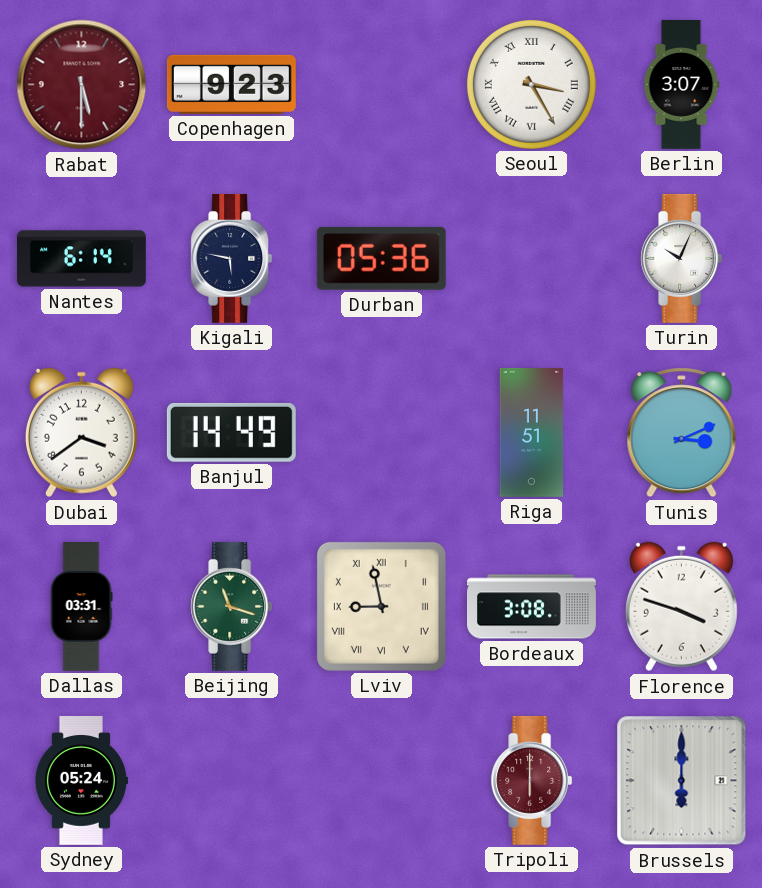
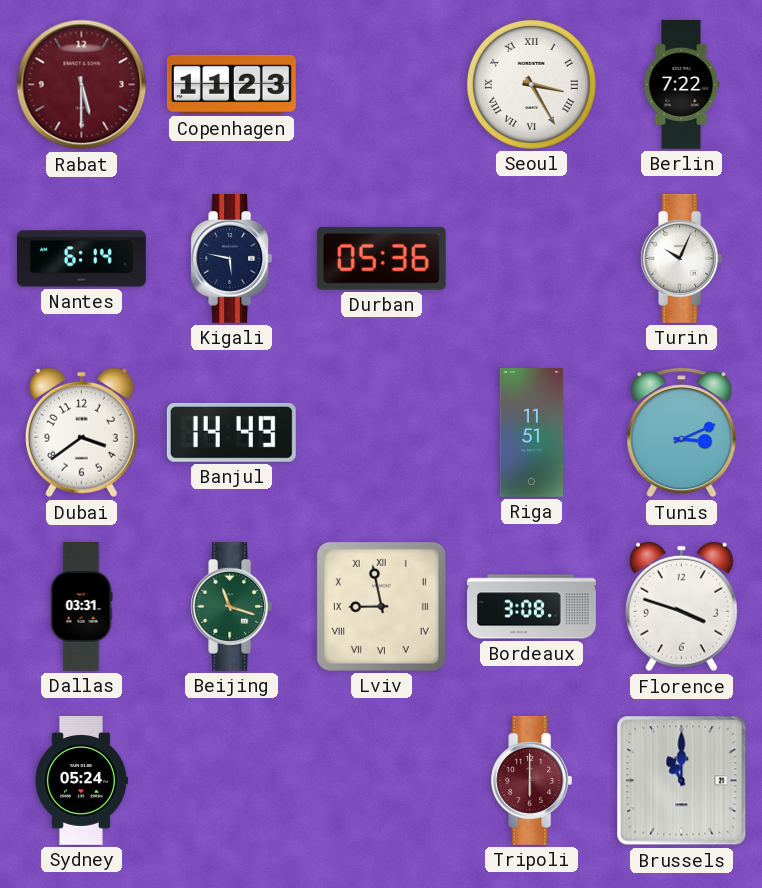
Copenhagen: 9:23 -> 11:23
Berlin: 3:07 -> 7:22
Brussels: 6:00 -> 11:00
